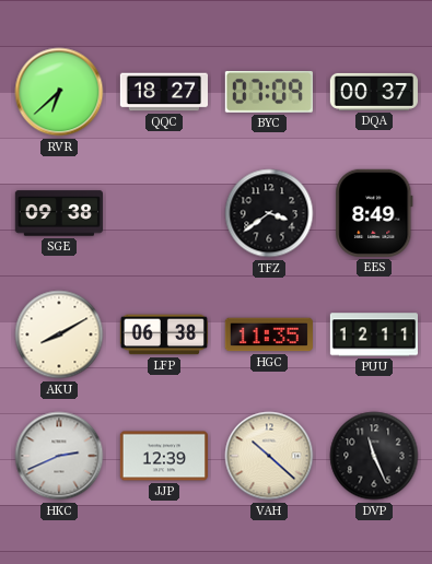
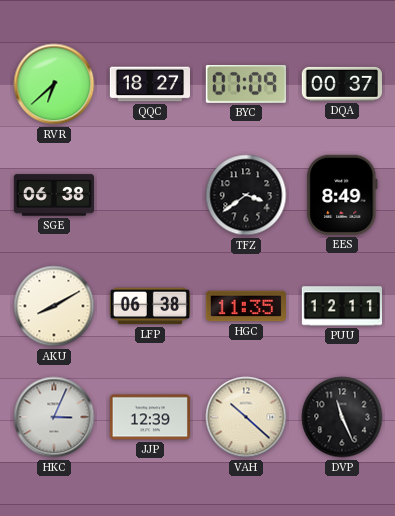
SGE: 09:38 -> 06:38
HKC: 2:41 -> 3:04
